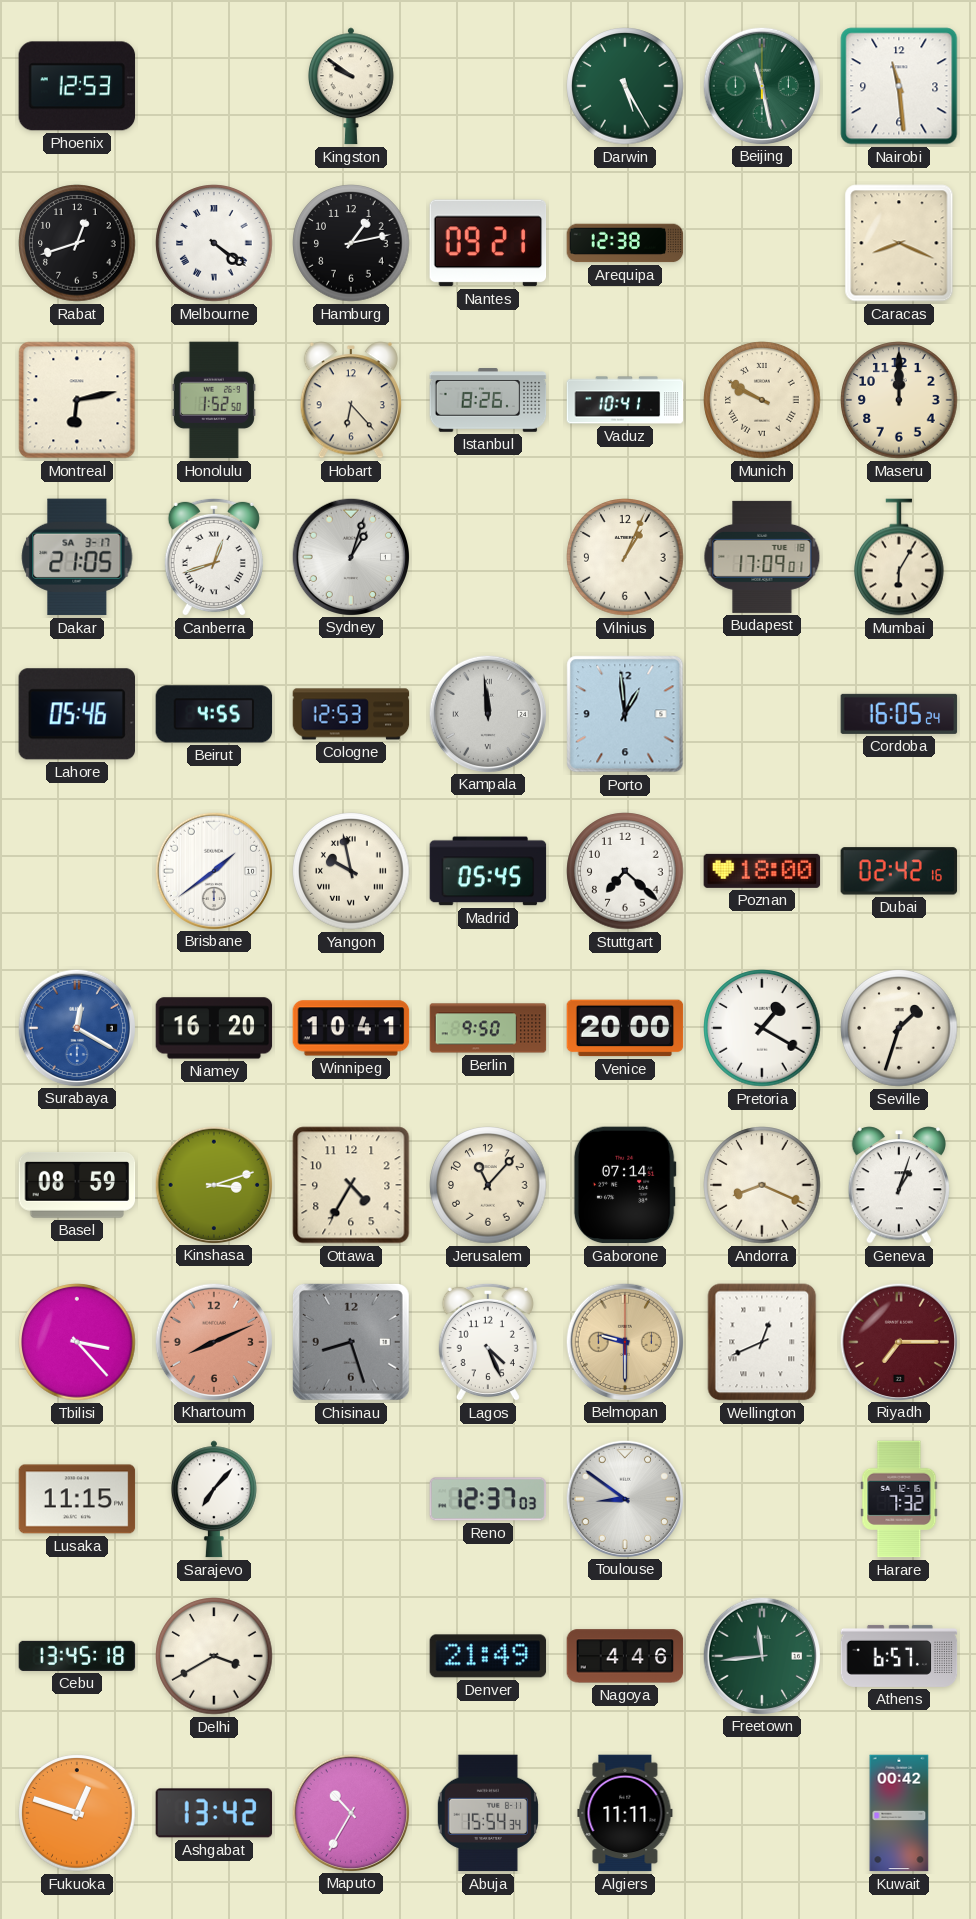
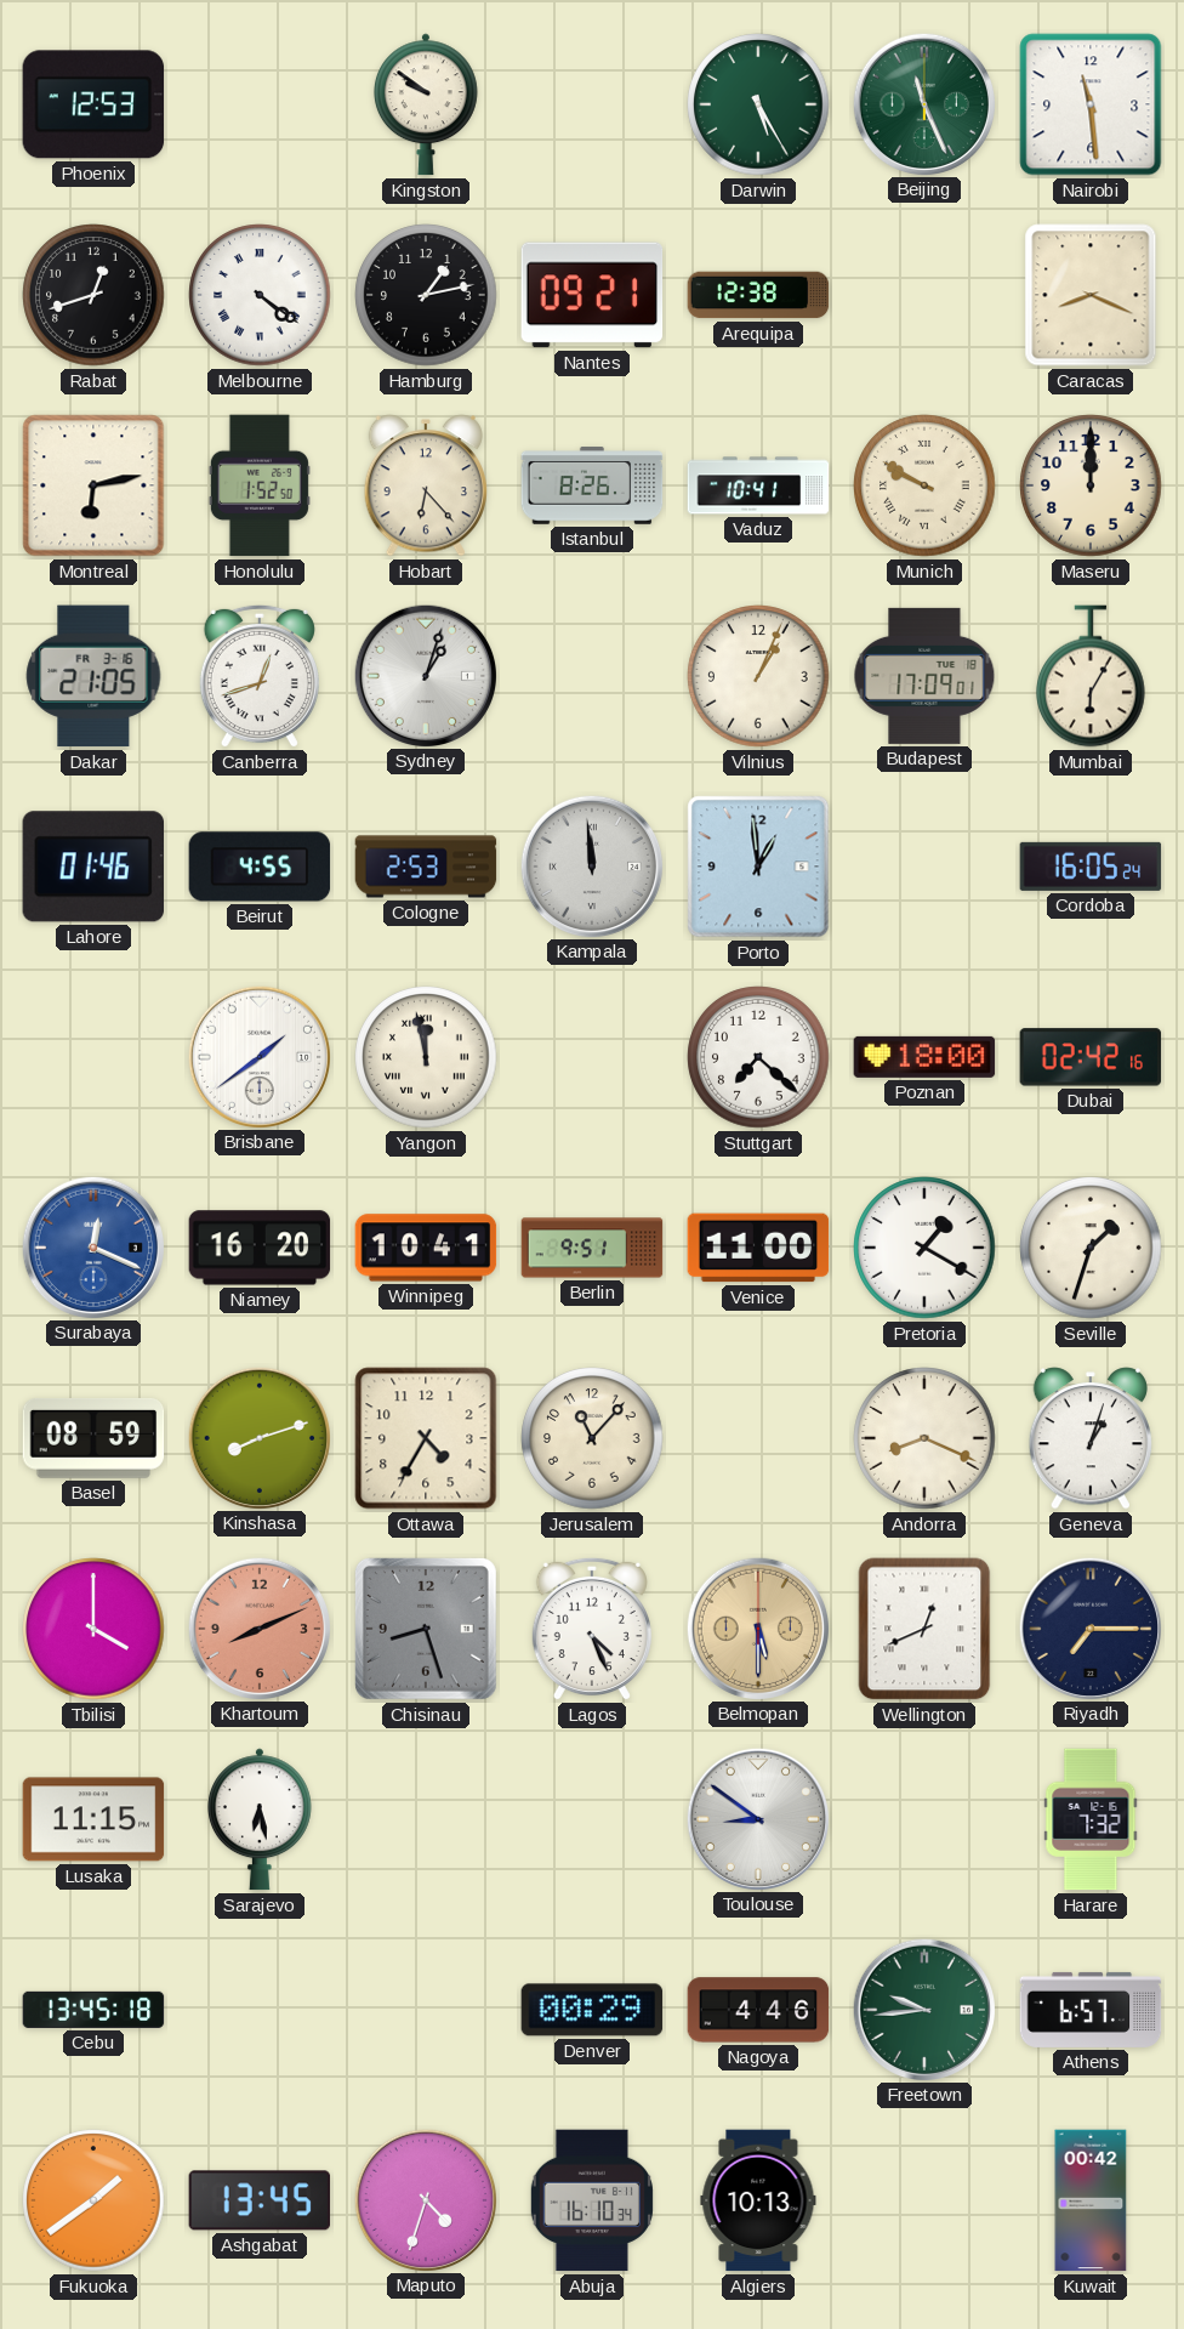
Beijing: 11:28 -> 11:26
Dakar date: SA 3-17 -> FR 3-16
Lahore: 05:46 -> 01:46
Cologne: 12:53 -> 2:53
Yangon: 9:58 -> 11:58
Madrid: 05:45 -> none
Surabaya: 12:20 -> 12:19
Berlin: 9:50 -> 9:51
Venice: 20:00 -> 11:00
Kinshasa: 3:12 -> 8:12
Gaborone: 07:14 -> none
Tbilisi: 3:23 -> 4:00
Belmopan: 9:30 -> 5:30
Riyadh dial: burgundy -> navy
Sarajevo: 7:07 -> 6:28
Reno: 12:37 -> none
Delhi: 3:40 -> none
Denver: 21:49 -> 00:29
Freetown: 11:44 -> 9:44
Fukuoka: 12:48 -> 1:39
Ashgabat: 13:42 -> 13:45
Maputo: 10:35 -> 4:33
Abuja: 15:54 -> 16:10
Algiers: 11:11 -> 10:13
